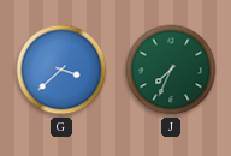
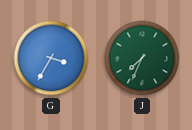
G: 3:38 -> 3:35
